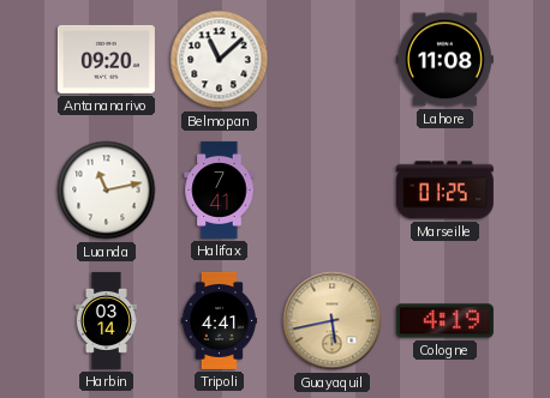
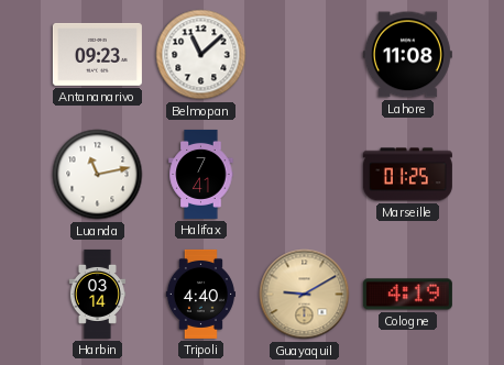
Antananarivo: 09:20 -> 09:23
Tripoli: 4:41 -> 4:40
Guayaquil: 5:43 -> 9:10
